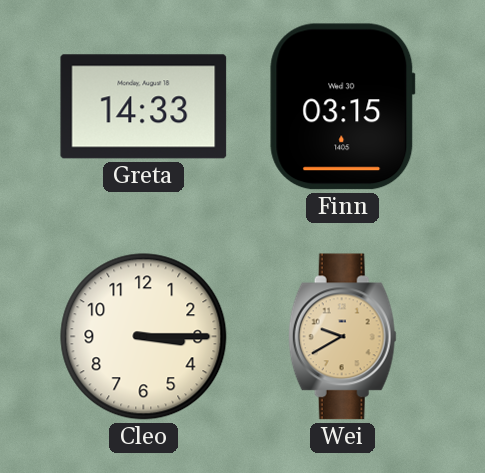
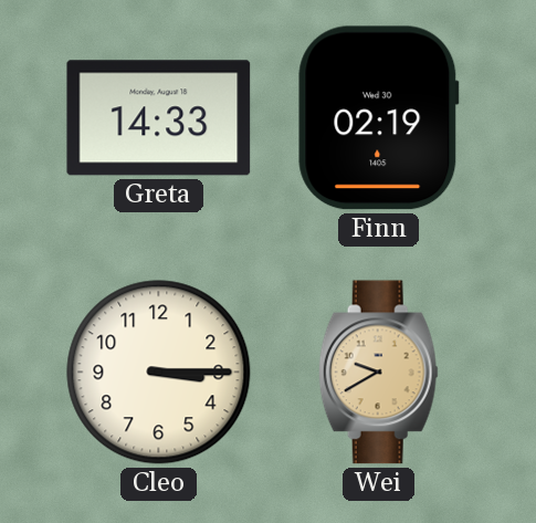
Finn: 03:15 -> 02:19
